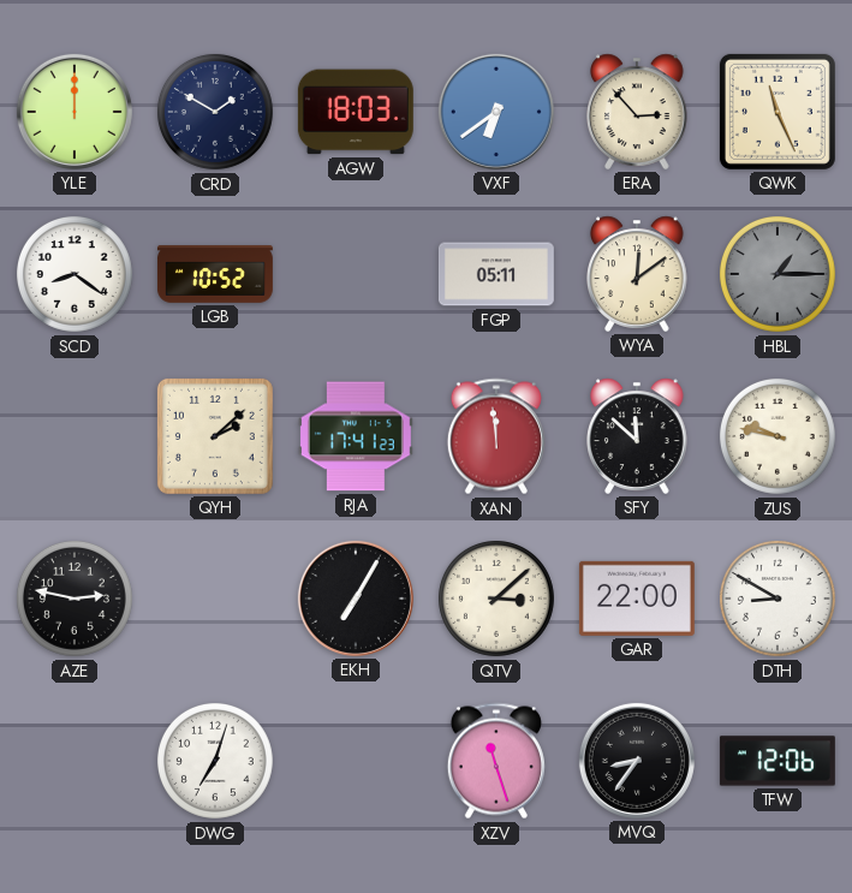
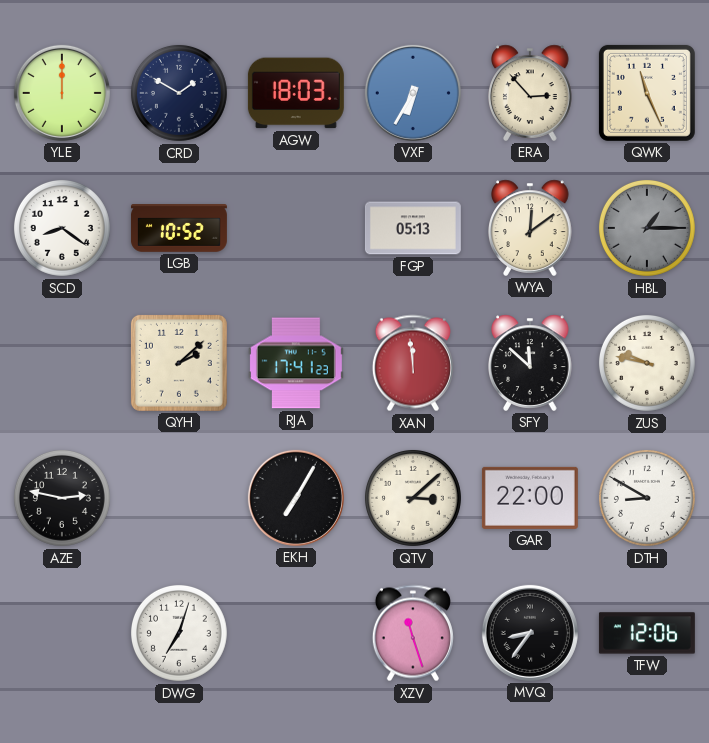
VXF: 6:39 -> 6:35
FGP: 05:11 -> 05:13
